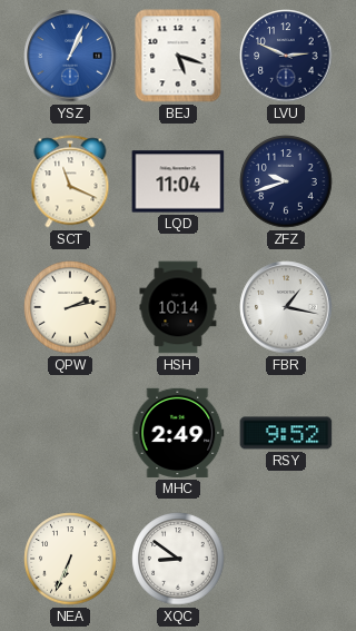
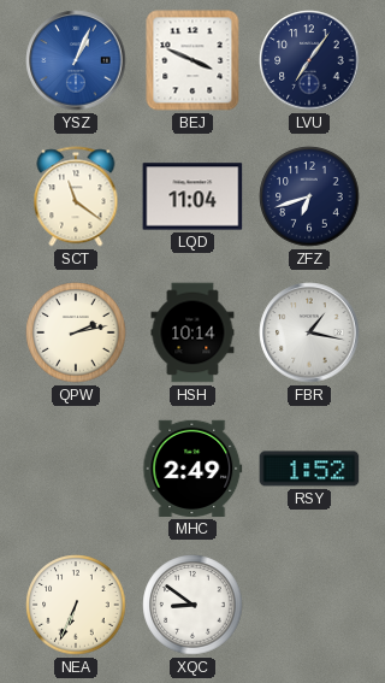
BEJ: 5:18 -> 3:49
LVU: 2:49 -> 7:06
SCT: 11:19 -> 11:21
ZFZ: 9:42 -> 6:42
RSY: 9:52 -> 1:52
